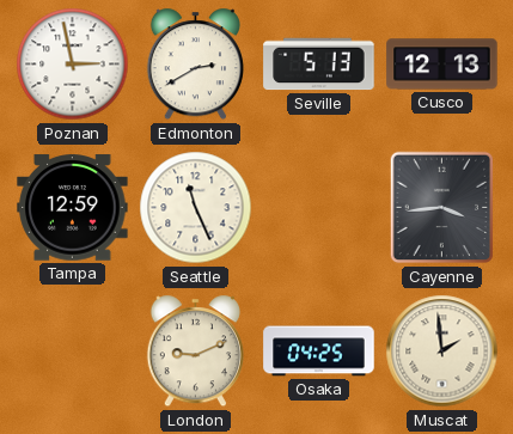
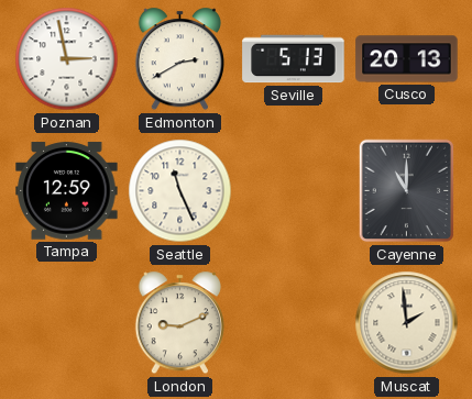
Cusco: 12:13 -> 20:13
Cayenne: 3:44 -> 11:00
Osaka: 04:25 -> none
